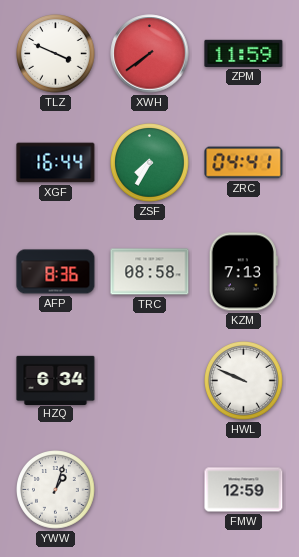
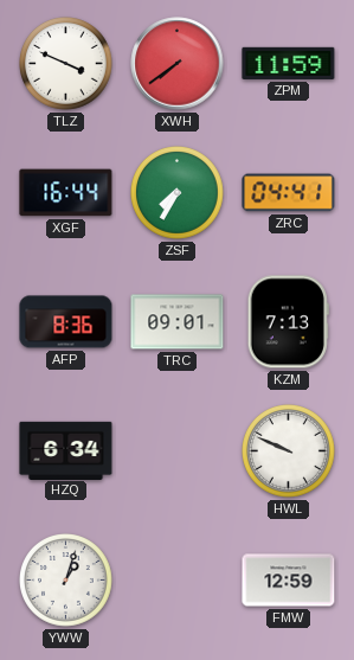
TRC: 08:58 -> 09:01
